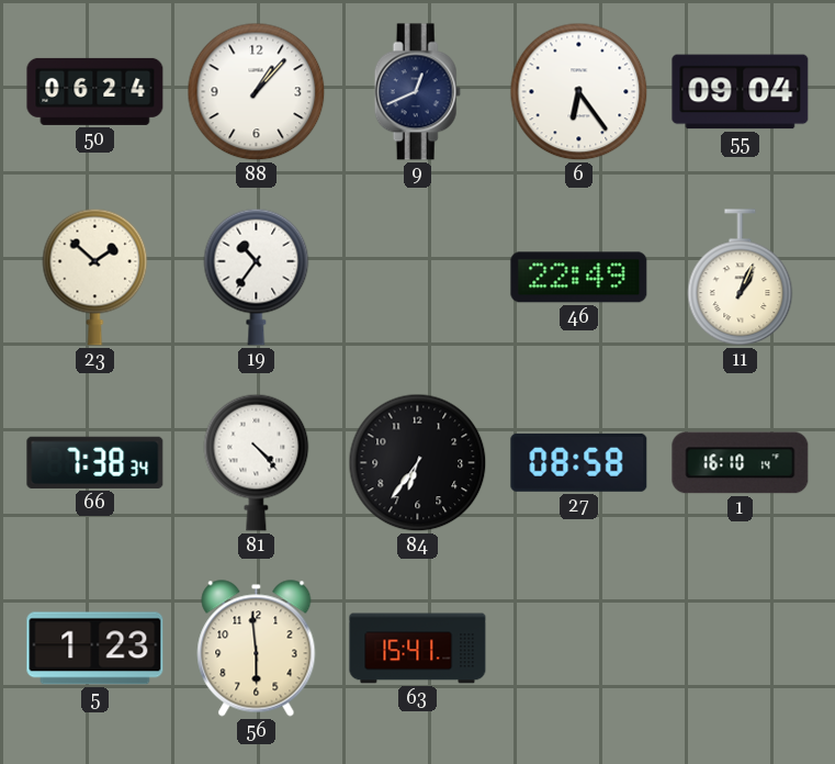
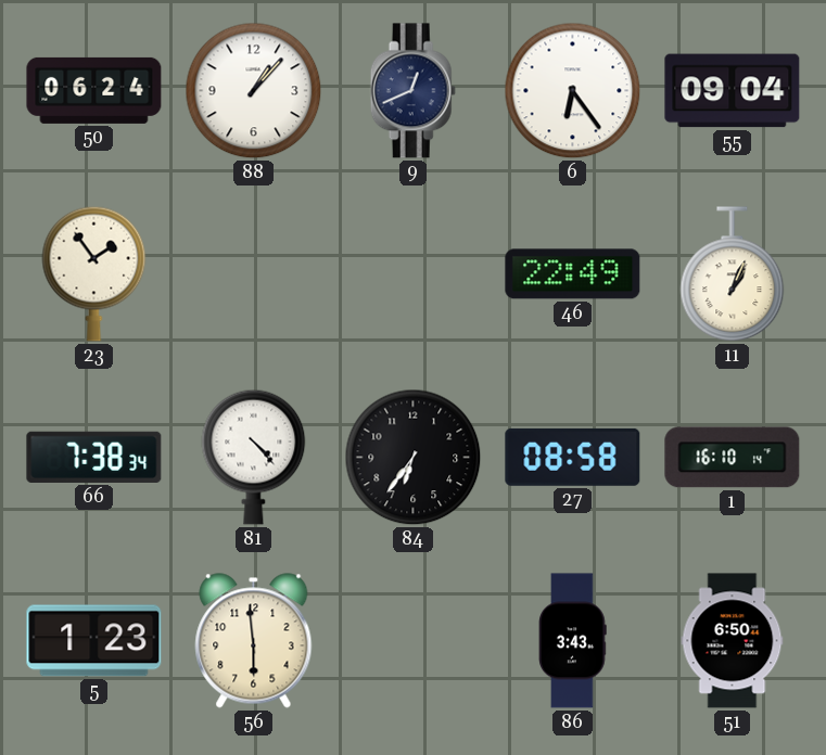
23: 1:52 -> 1:54
19: 10:36 -> none
63: 15:41 -> none
86: none -> 3:43
51: none -> 6:50
